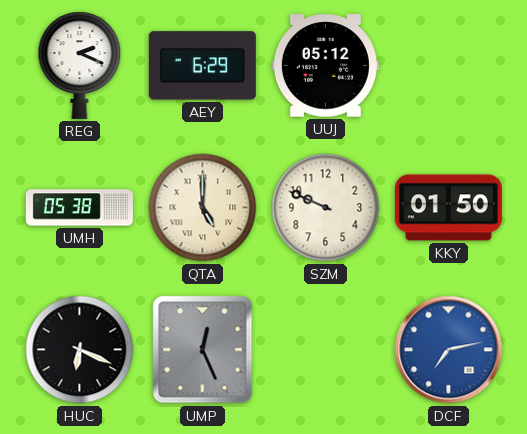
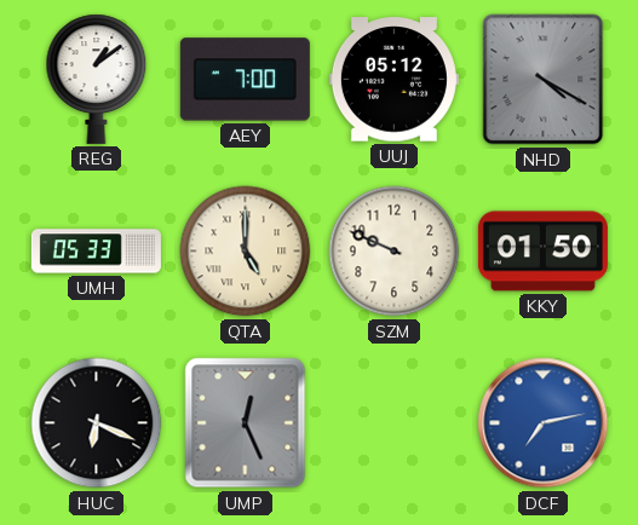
REG: 2:19 -> 1:09
AEY: 6:29 -> 7:00
NHD: none -> 4:20
UMH: 05:38 -> 05:33
